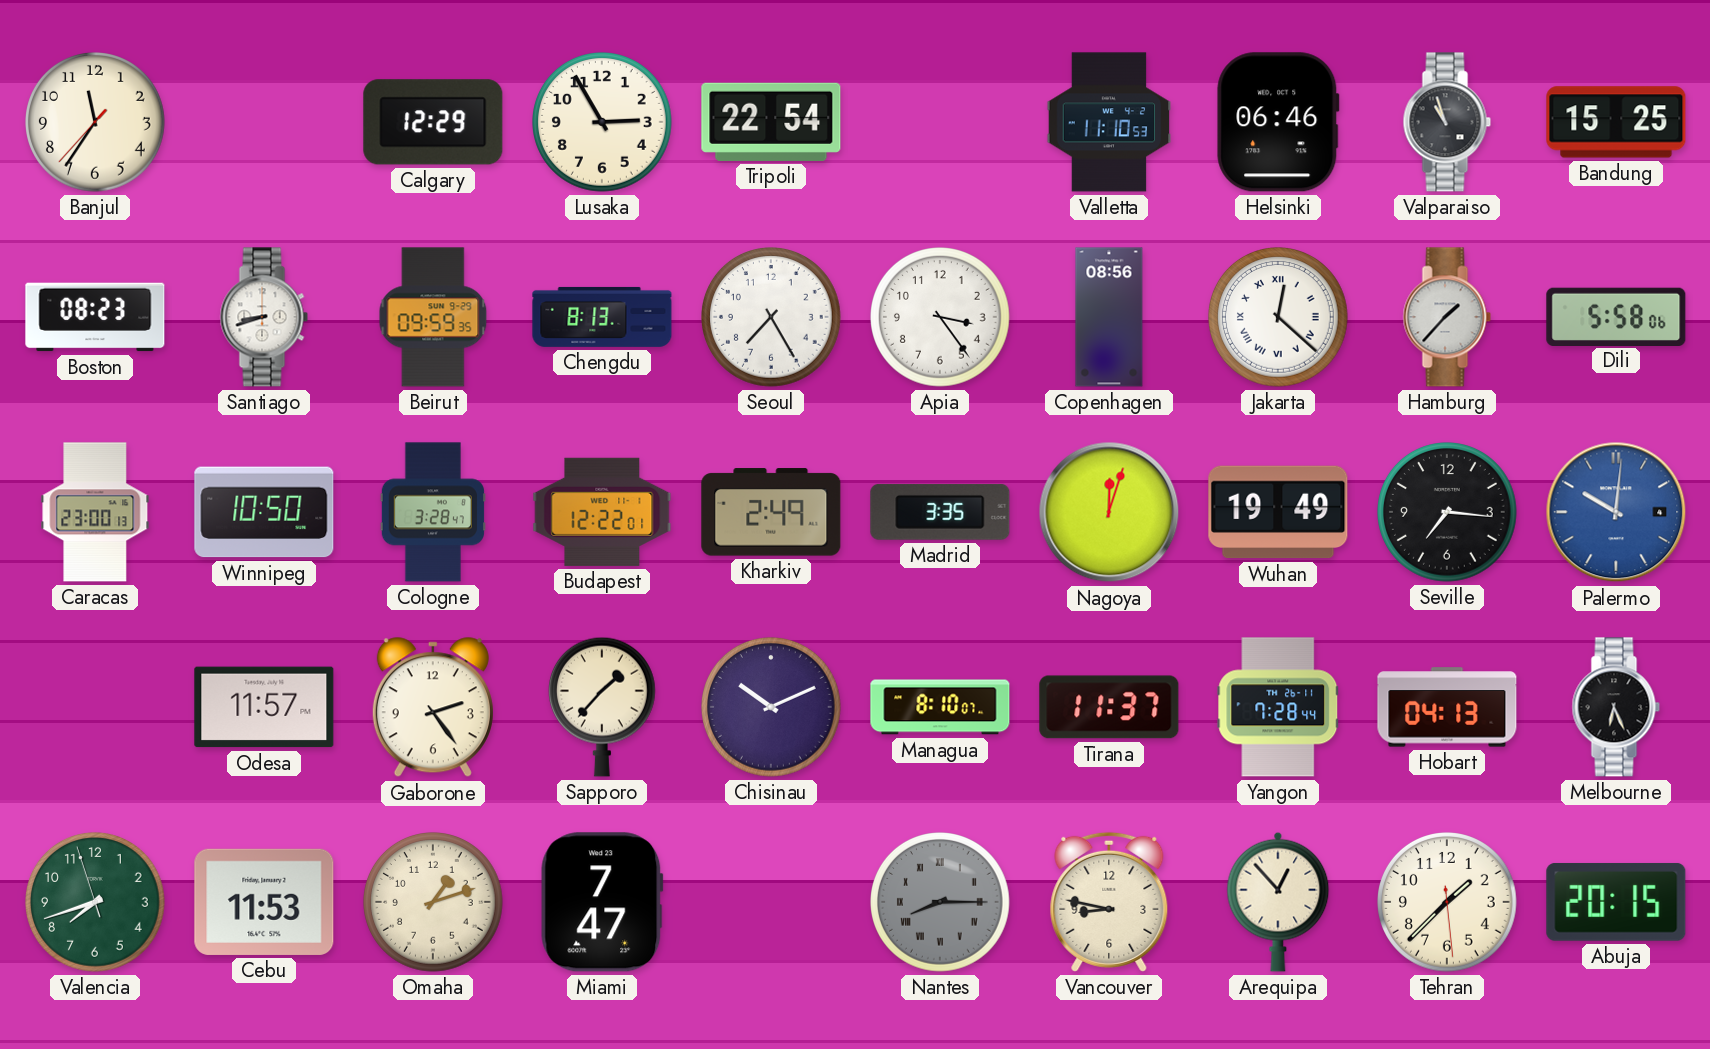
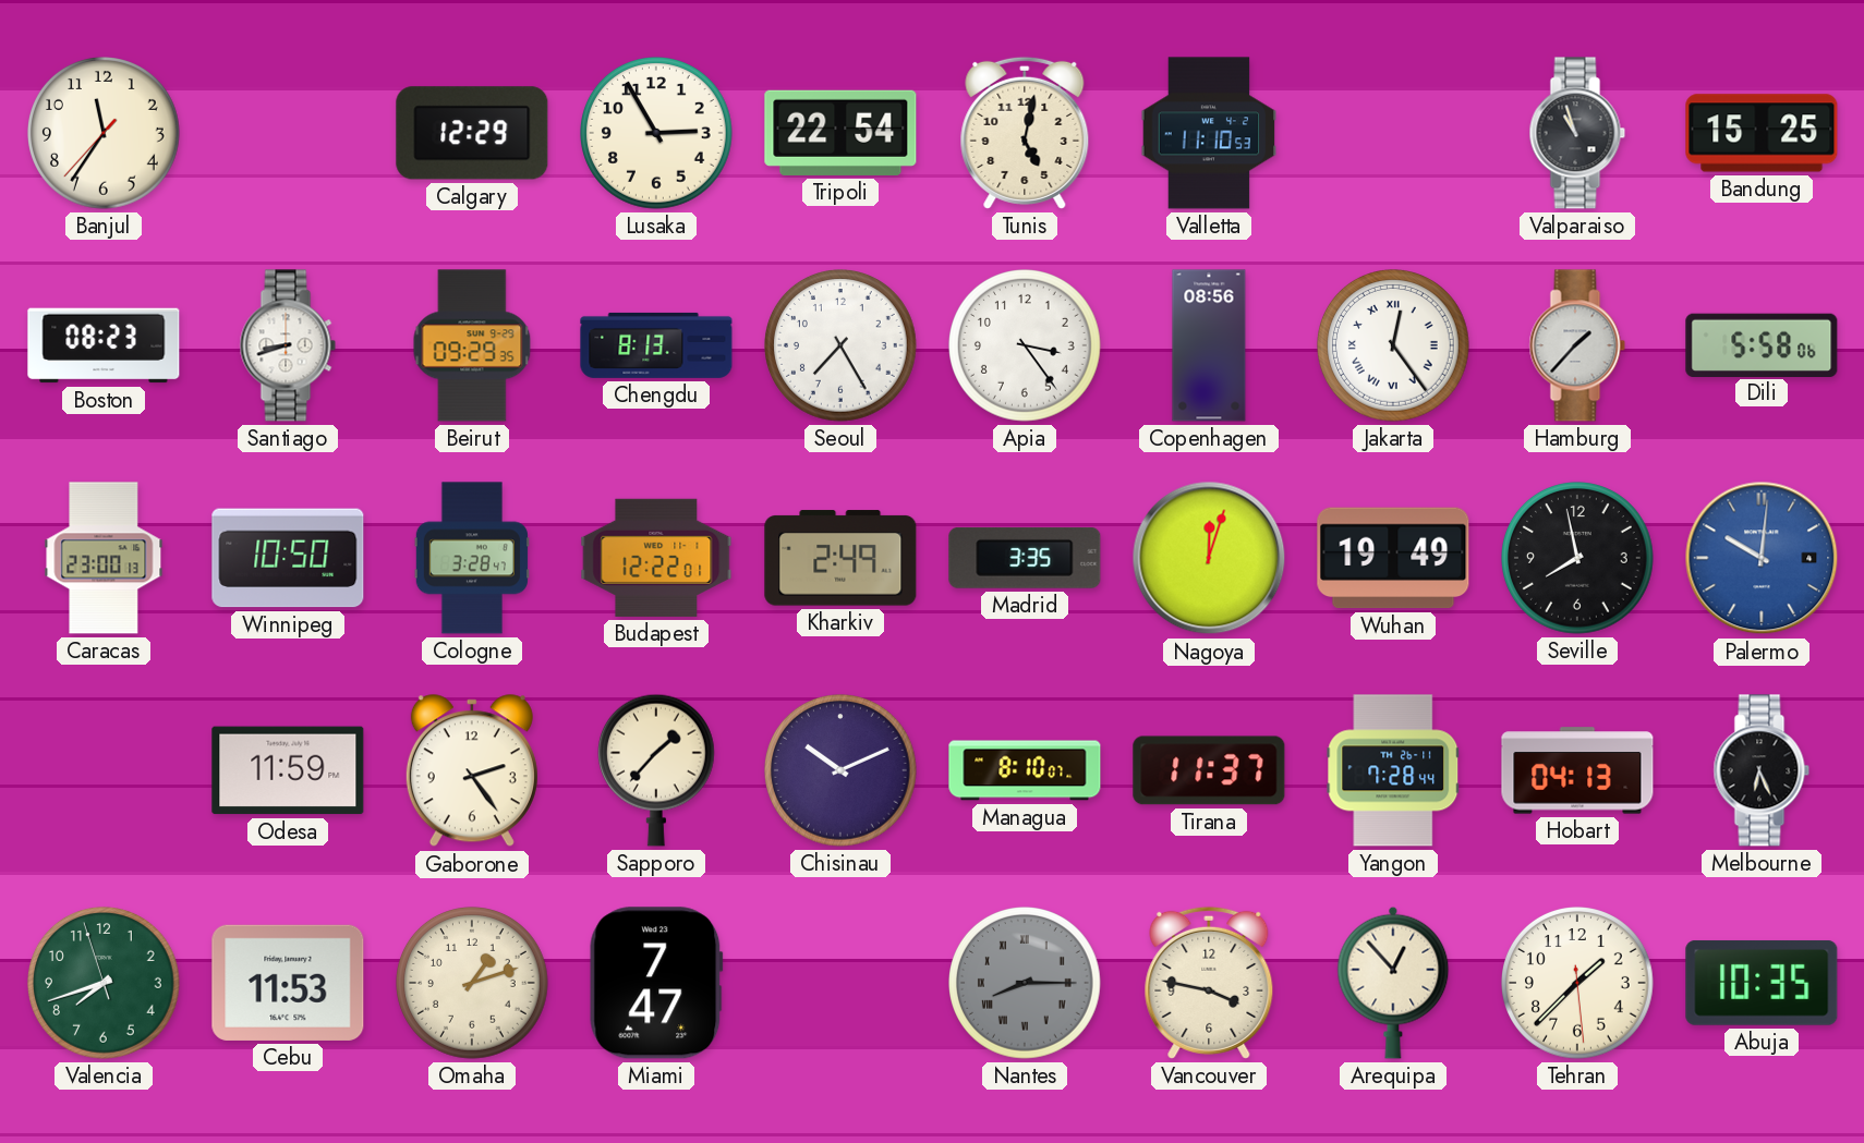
Tunis: none -> 5:02
Helsinki: 06:46 -> none
Beirut: 09:59 -> 09:29
Jakarta: 12:22 -> 12:24
Seville: 7:16 -> 7:58
Odesa: 11:57 -> 11:59
Vancouver: 8:47 -> 3:47
Abuja: 20:15 -> 10:35
